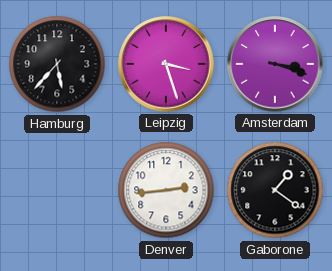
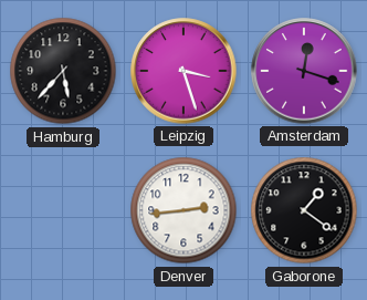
Amsterdam: 3:18 -> 12:18
